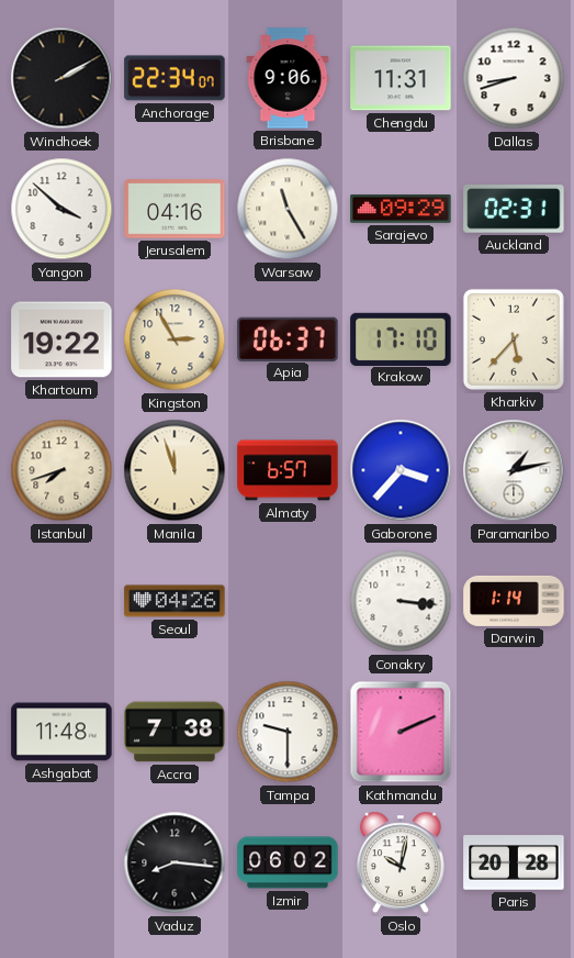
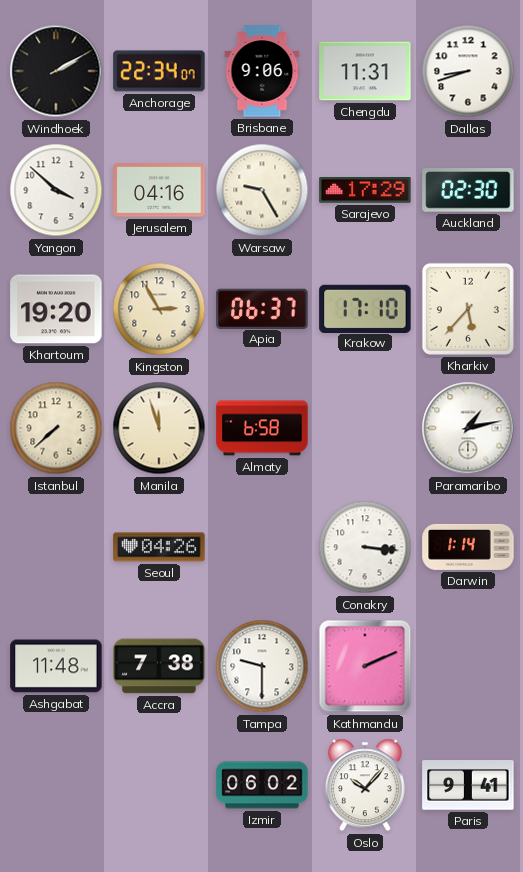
Warsaw: 11:25 -> 9:25
Sarajevo: 09:29 -> 17:29
Auckland: 02:31 -> 02:30
Khartoum: 19:22 -> 19:20
Istanbul: 7:42 -> 7:38
Almaty: 6:57 -> 6:58
Gaborone: 3:37 -> none
Vaduz: 8:16 -> none
Oslo: 10:02 -> 10:07
Paris: 20:28 -> 9:41
